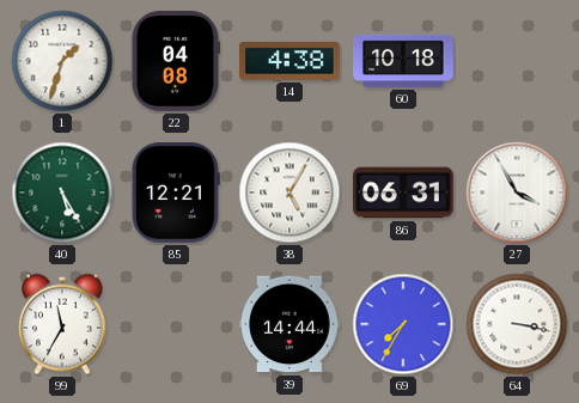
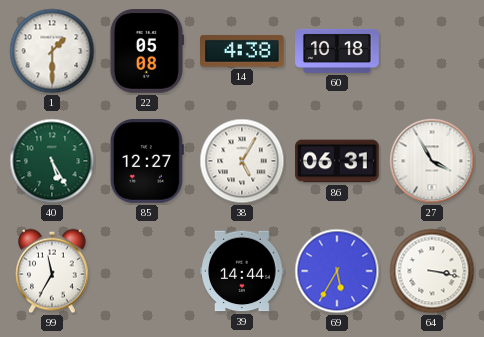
1: 1:33 -> 1:30
22: 04:08 -> 05:08
85: 12:21 -> 12:27
69: 7:35 -> 5:35
